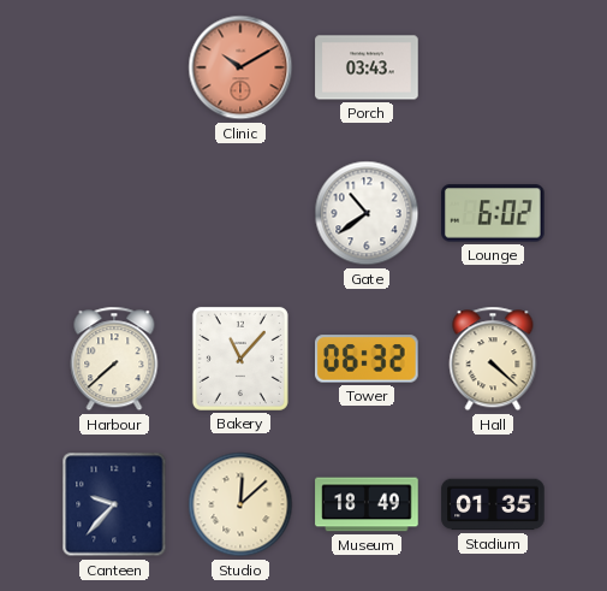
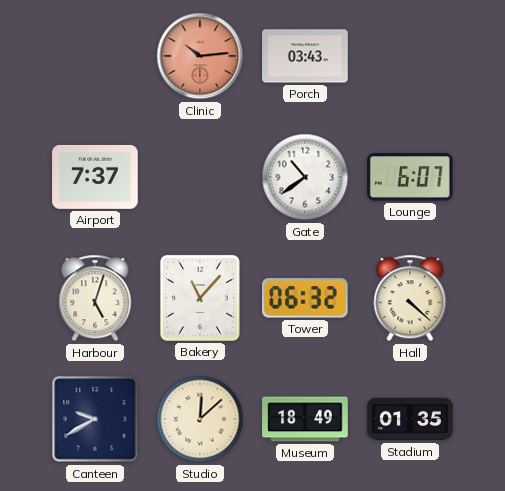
Clinic: 10:10 -> 10:14
Airport: none -> 7:37
Lounge: 6:02 -> 6:07
Harbour: 7:38 -> 5:03
Canteen: 9:37 -> 9:40
